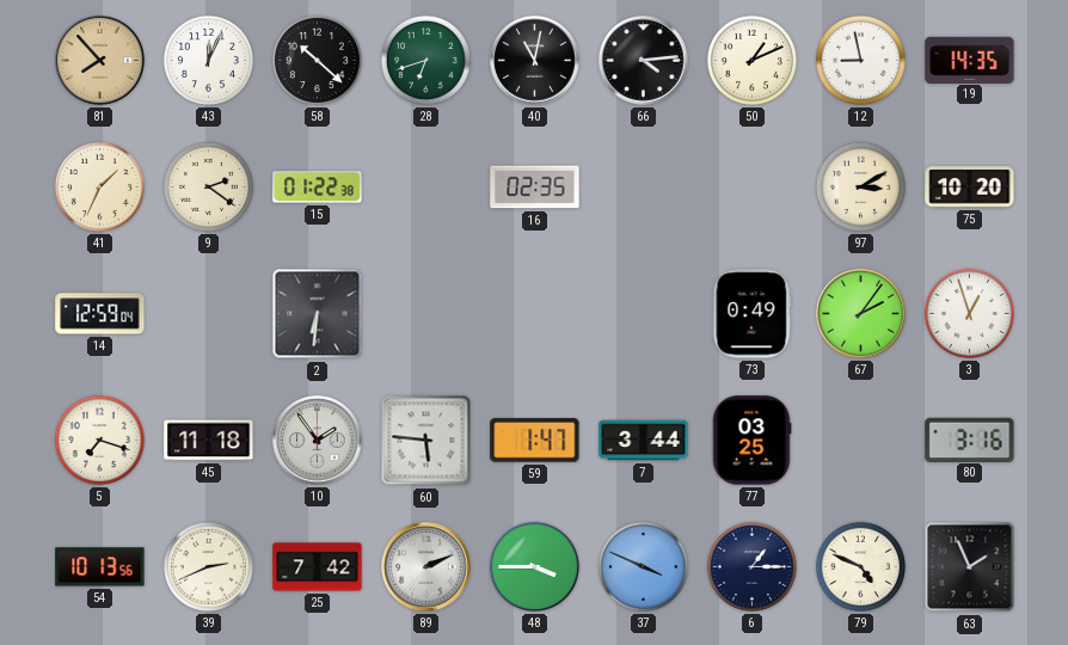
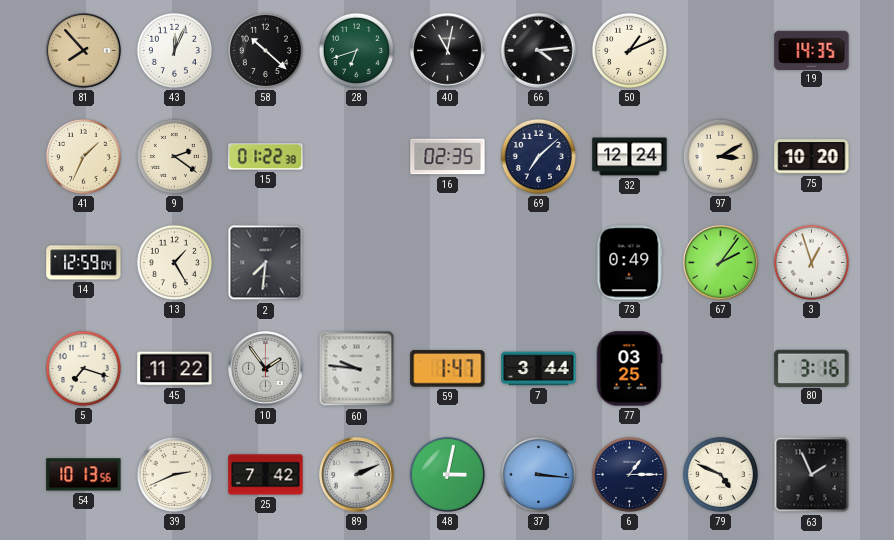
12: 8:58 -> none
69: none -> 7:08
32: none -> 12:24
13: none -> 1:25
2: 6:31 -> 7:31
45: 11:18 -> 11:22
60: 5:46 -> 9:46
48: 3:45 -> 3:02
37: 3:49 -> 3:16
